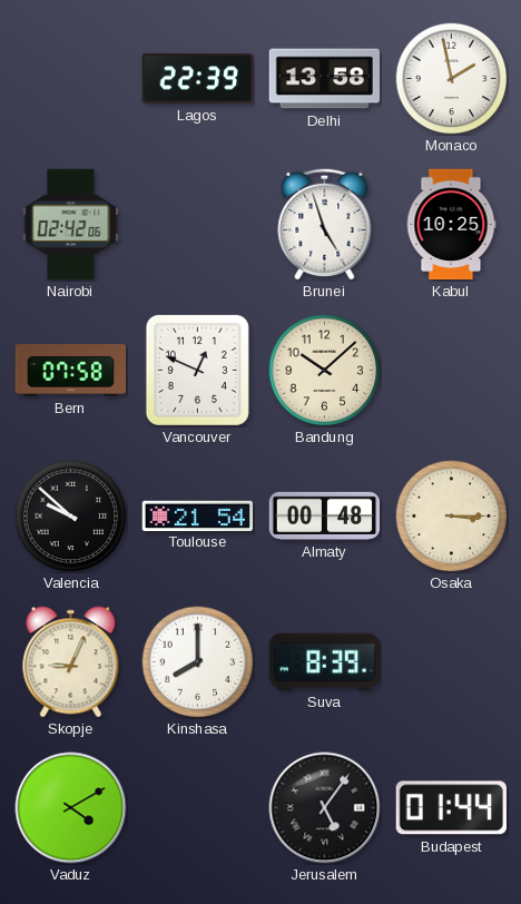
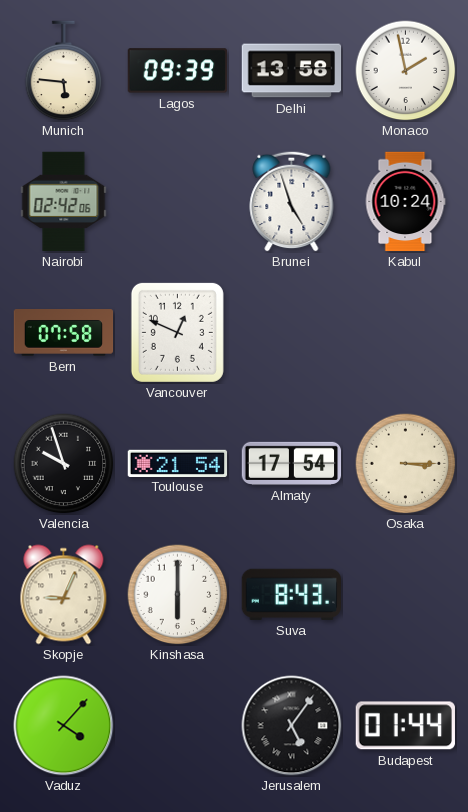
Munich: none -> 5:46
Lagos: 22:39 -> 09:39
Kabul: 10:25 -> 10:24
Bandung: 10:08 -> none
Valencia: 9:52 -> 9:57
Almaty: 00:48 -> 17:54
Kinshasa: 8:00 -> 6:00
Suva: 8:39 -> 8:43
Vaduz: 4:10 -> 4:07
